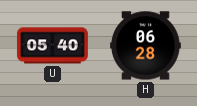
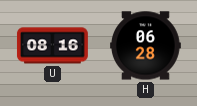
U: 05:40 -> 08:16
